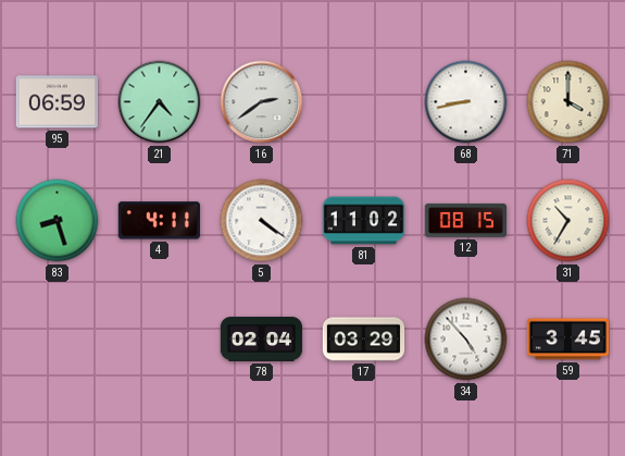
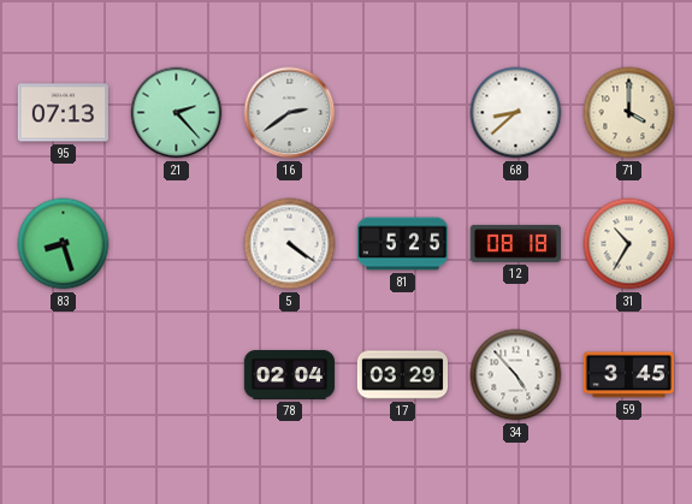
95: 06:59 -> 07:13
21: 4:36 -> 2:23
68: 8:43 -> 8:38
4: 4:11 -> none
81: 11:02 -> 5:25
12: 08:15 -> 08:18
